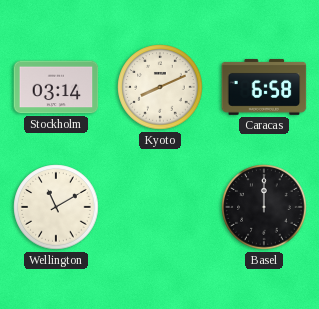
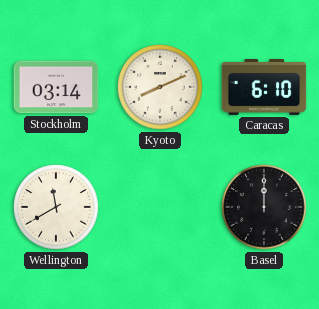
Caracas: 6:58 -> 6:10
Wellington: 11:10 -> 11:40
